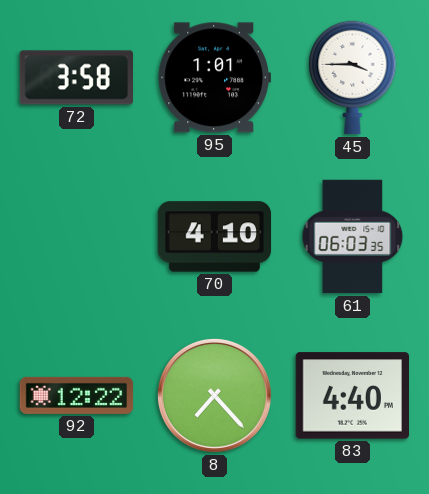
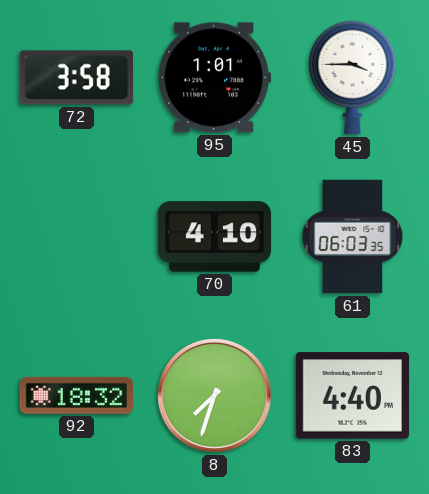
92: 12:22 -> 18:32
8: 7:23 -> 7:33
